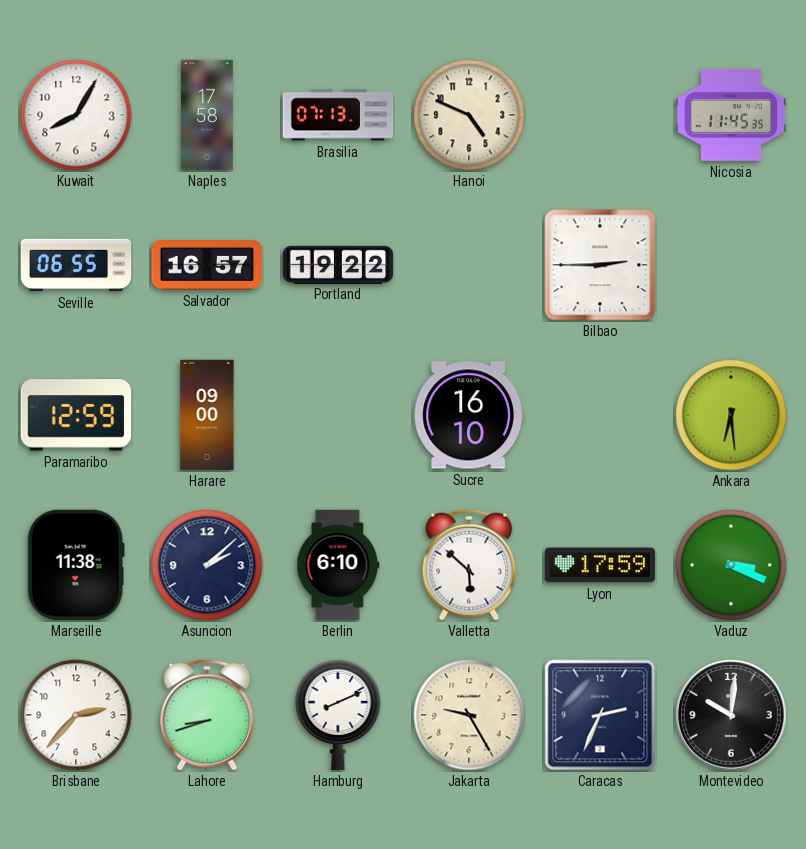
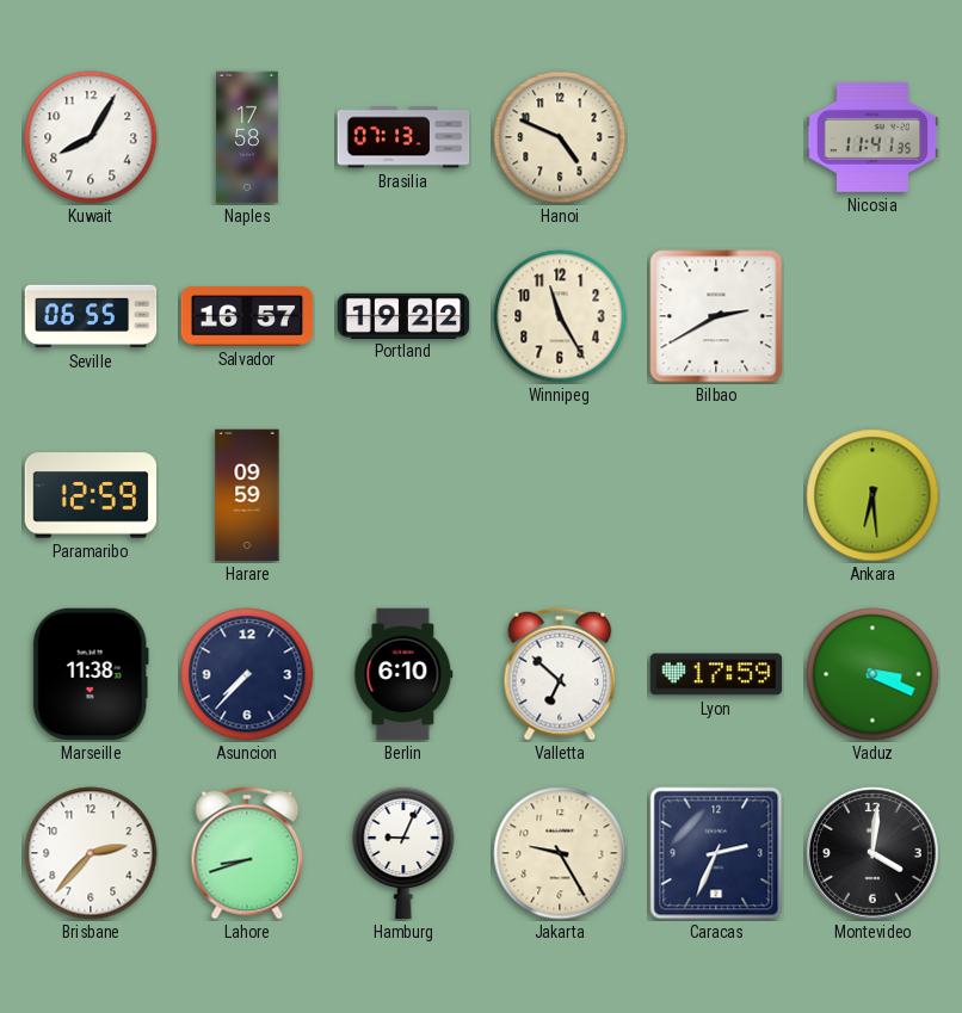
Nicosia: 11:45 -> 11:41
Winnipeg: none -> 11:25
Bilbao: 2:45 -> 2:40
Harare: 09:00 -> 09:59
Sucre: 16:10 -> none
Asuncion: 2:08 -> 7:37
Valletta: 5:52 -> 6:52
Hamburg: 8:11 -> 9:04
Montevideo: 10:01 -> 4:01
